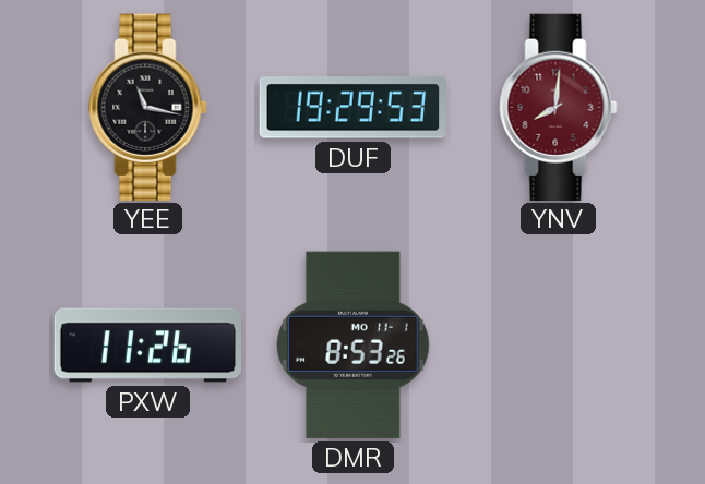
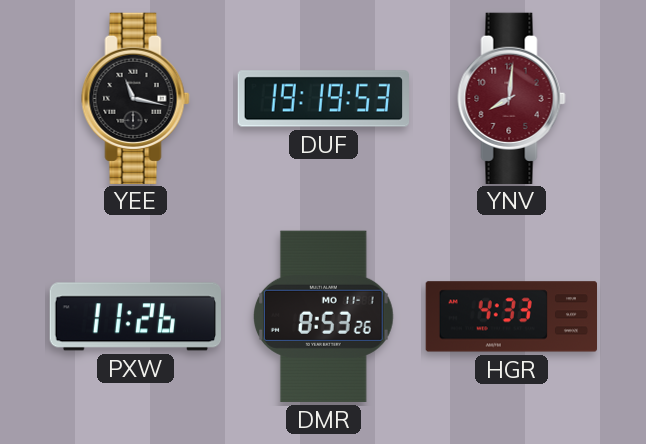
DUF: 19:29 -> 19:19
HGR: none -> 4:33
